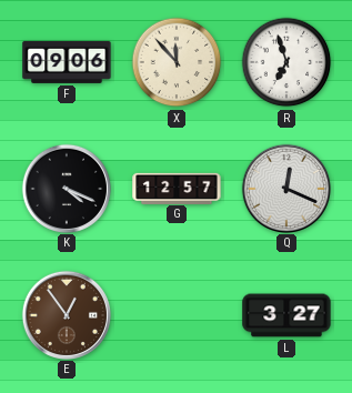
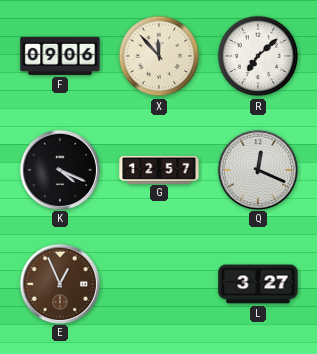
R: 6:57 -> 7:08
E: 12:54 -> 12:56
